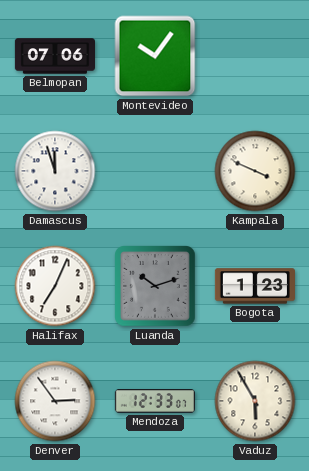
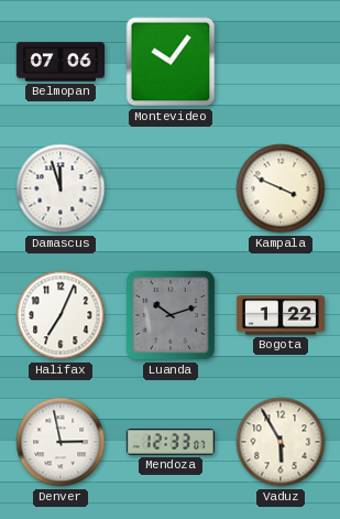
Bogota: 1:23 -> 1:22
Denver: 2:54 -> 2:58
